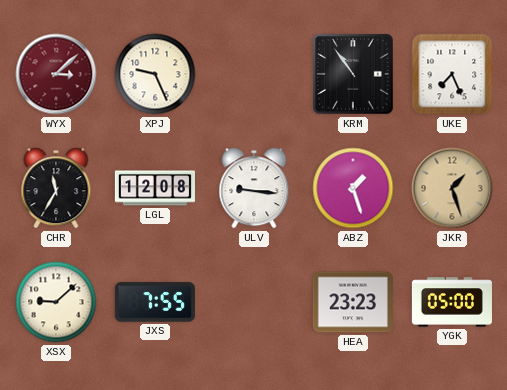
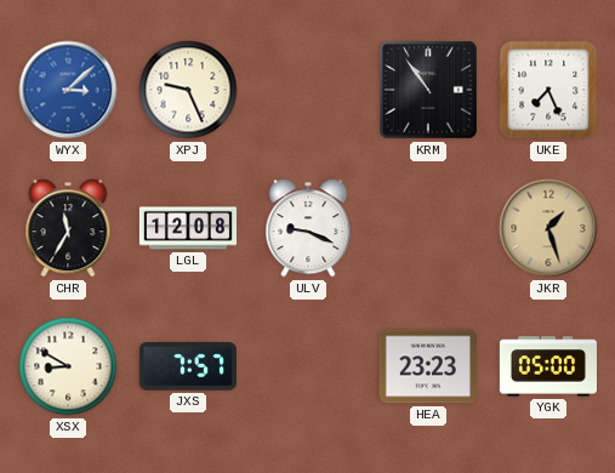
WYX dial: burgundy -> blue
ULV: 9:16 -> 9:19
ABZ: 1:27 -> none
XSX: 9:08 -> 8:50
JXS: 7:55 -> 7:57
